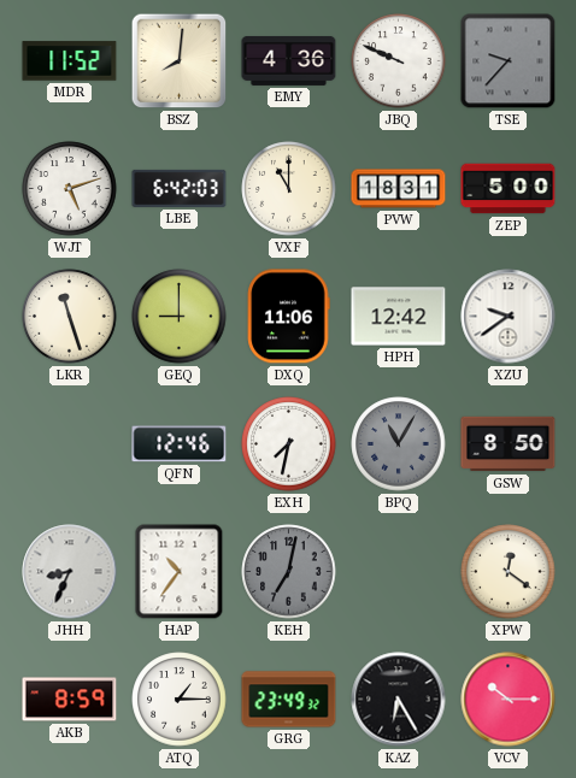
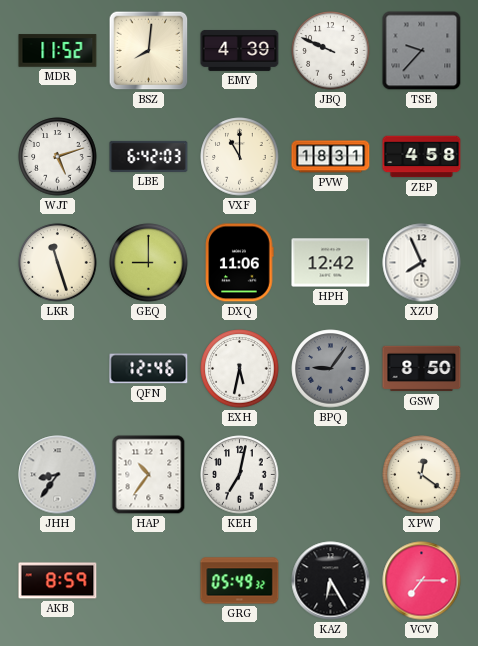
EMY: 4:36 -> 4:39
ZEP: 5:00 -> 4:58
XZU: 9:39 -> 7:56
EXH: 7:32 -> 5:32
BPQ: 11:05 -> 9:06
JHH: 8:34 -> 8:36
KEH dial: grey -> white
ATQ: 1:15 -> none
GRG: 23:49 -> 05:49
VCV: 10:15 -> 7:15
